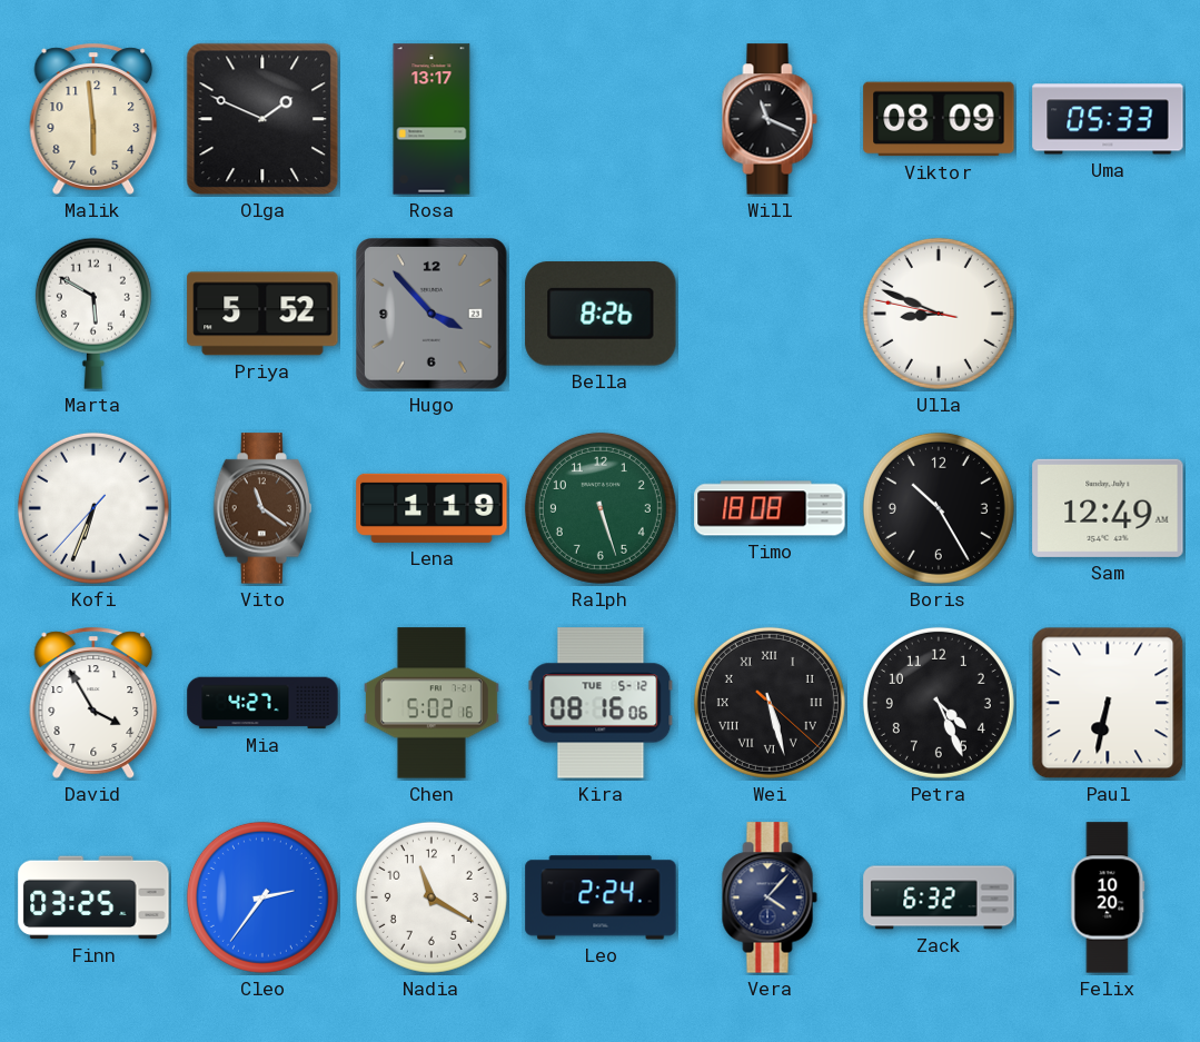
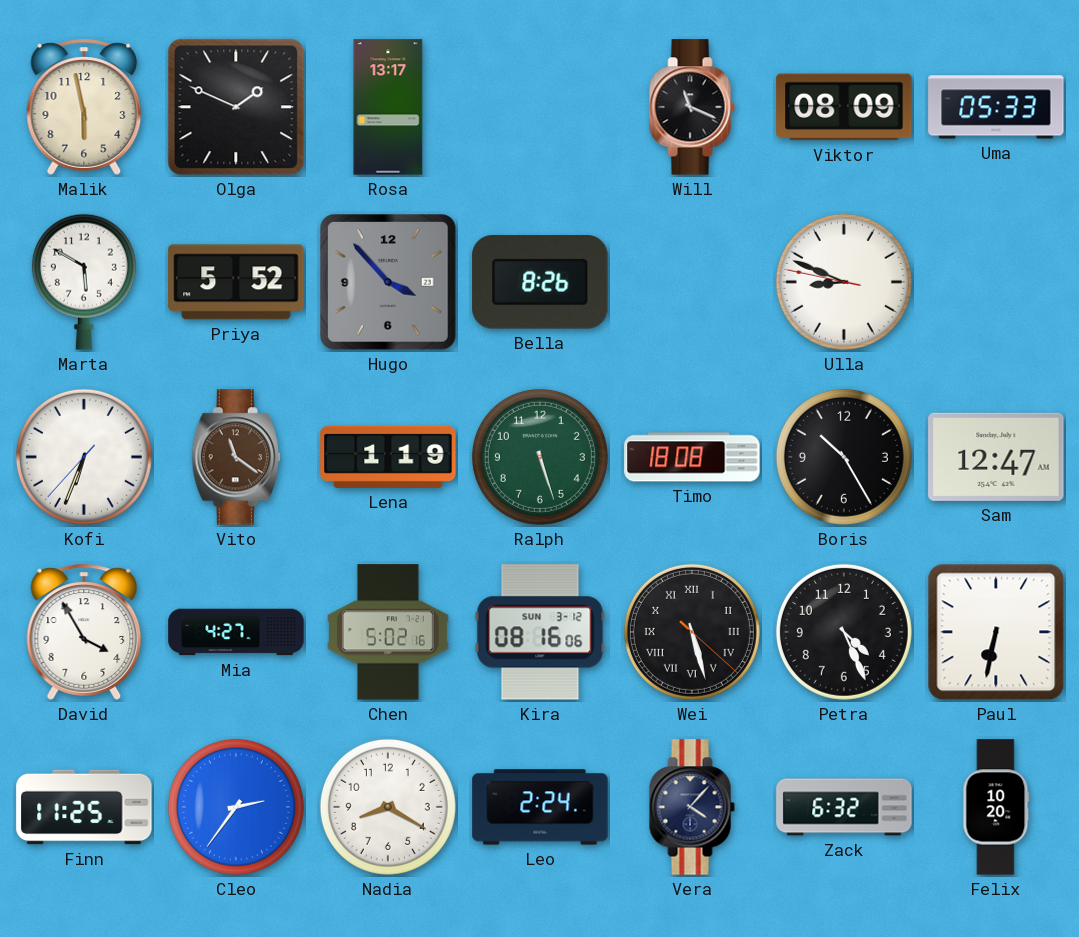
Malik: 5:59 -> 5:58
Sam: 12:49 -> 12:47
Kira date: TUE 5-12 -> SUN 3-12
Finn: 03:25 -> 11:25
Nadia: 11:20 -> 8:20
